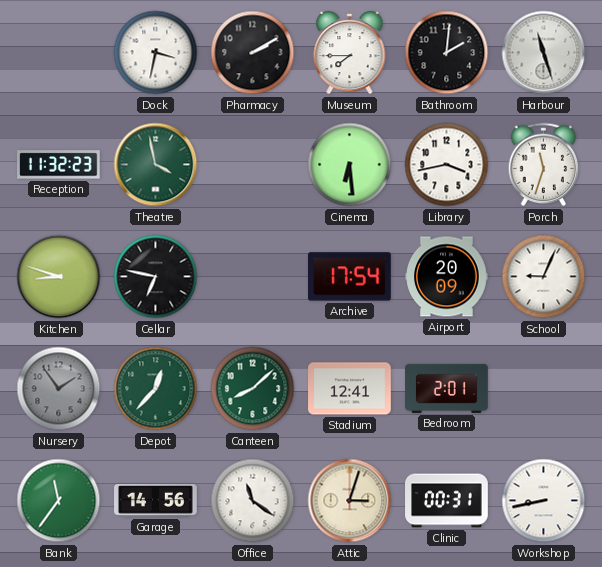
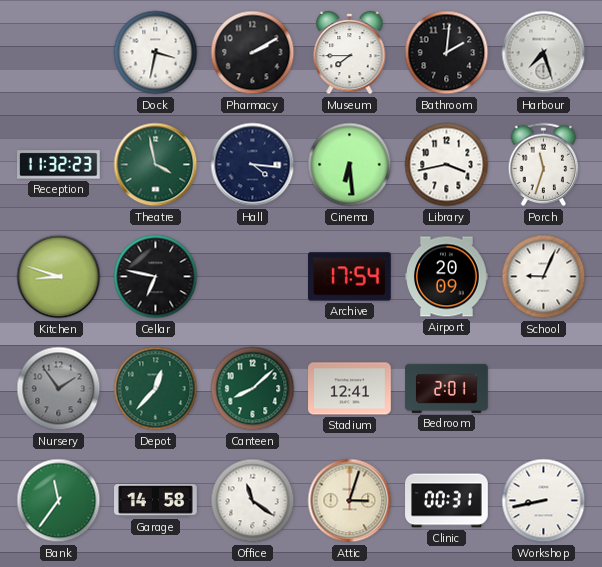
Harbour: 11:27 -> 7:27
Hall: none -> 4:16
Garage: 14:56 -> 14:58
